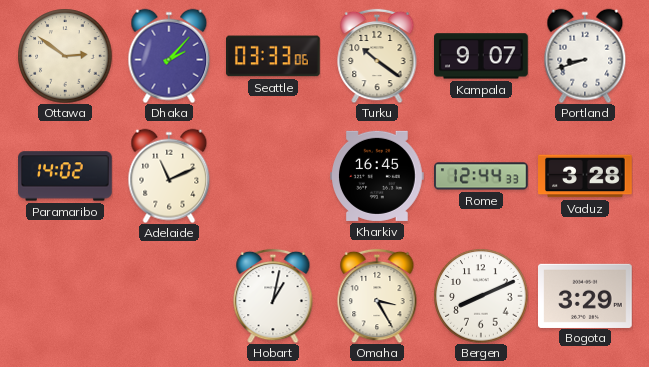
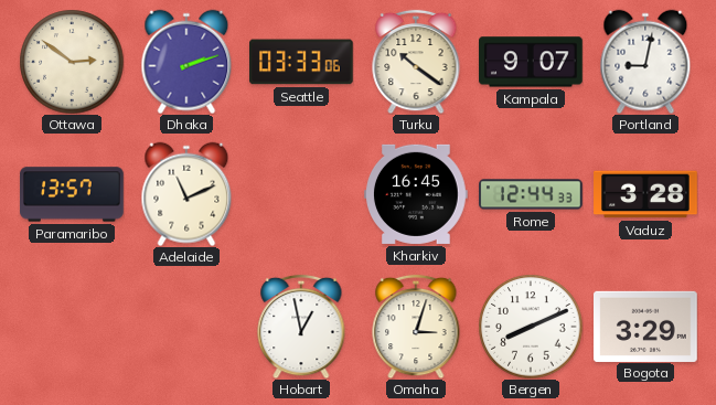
Dhaka: 2:07 -> 2:12
Portland: 8:42 -> 9:02
Paramaribo: 14:02 -> 13:57
Hobart: 1:02 -> 12:58
Omaha: 3:25 -> 3:03
